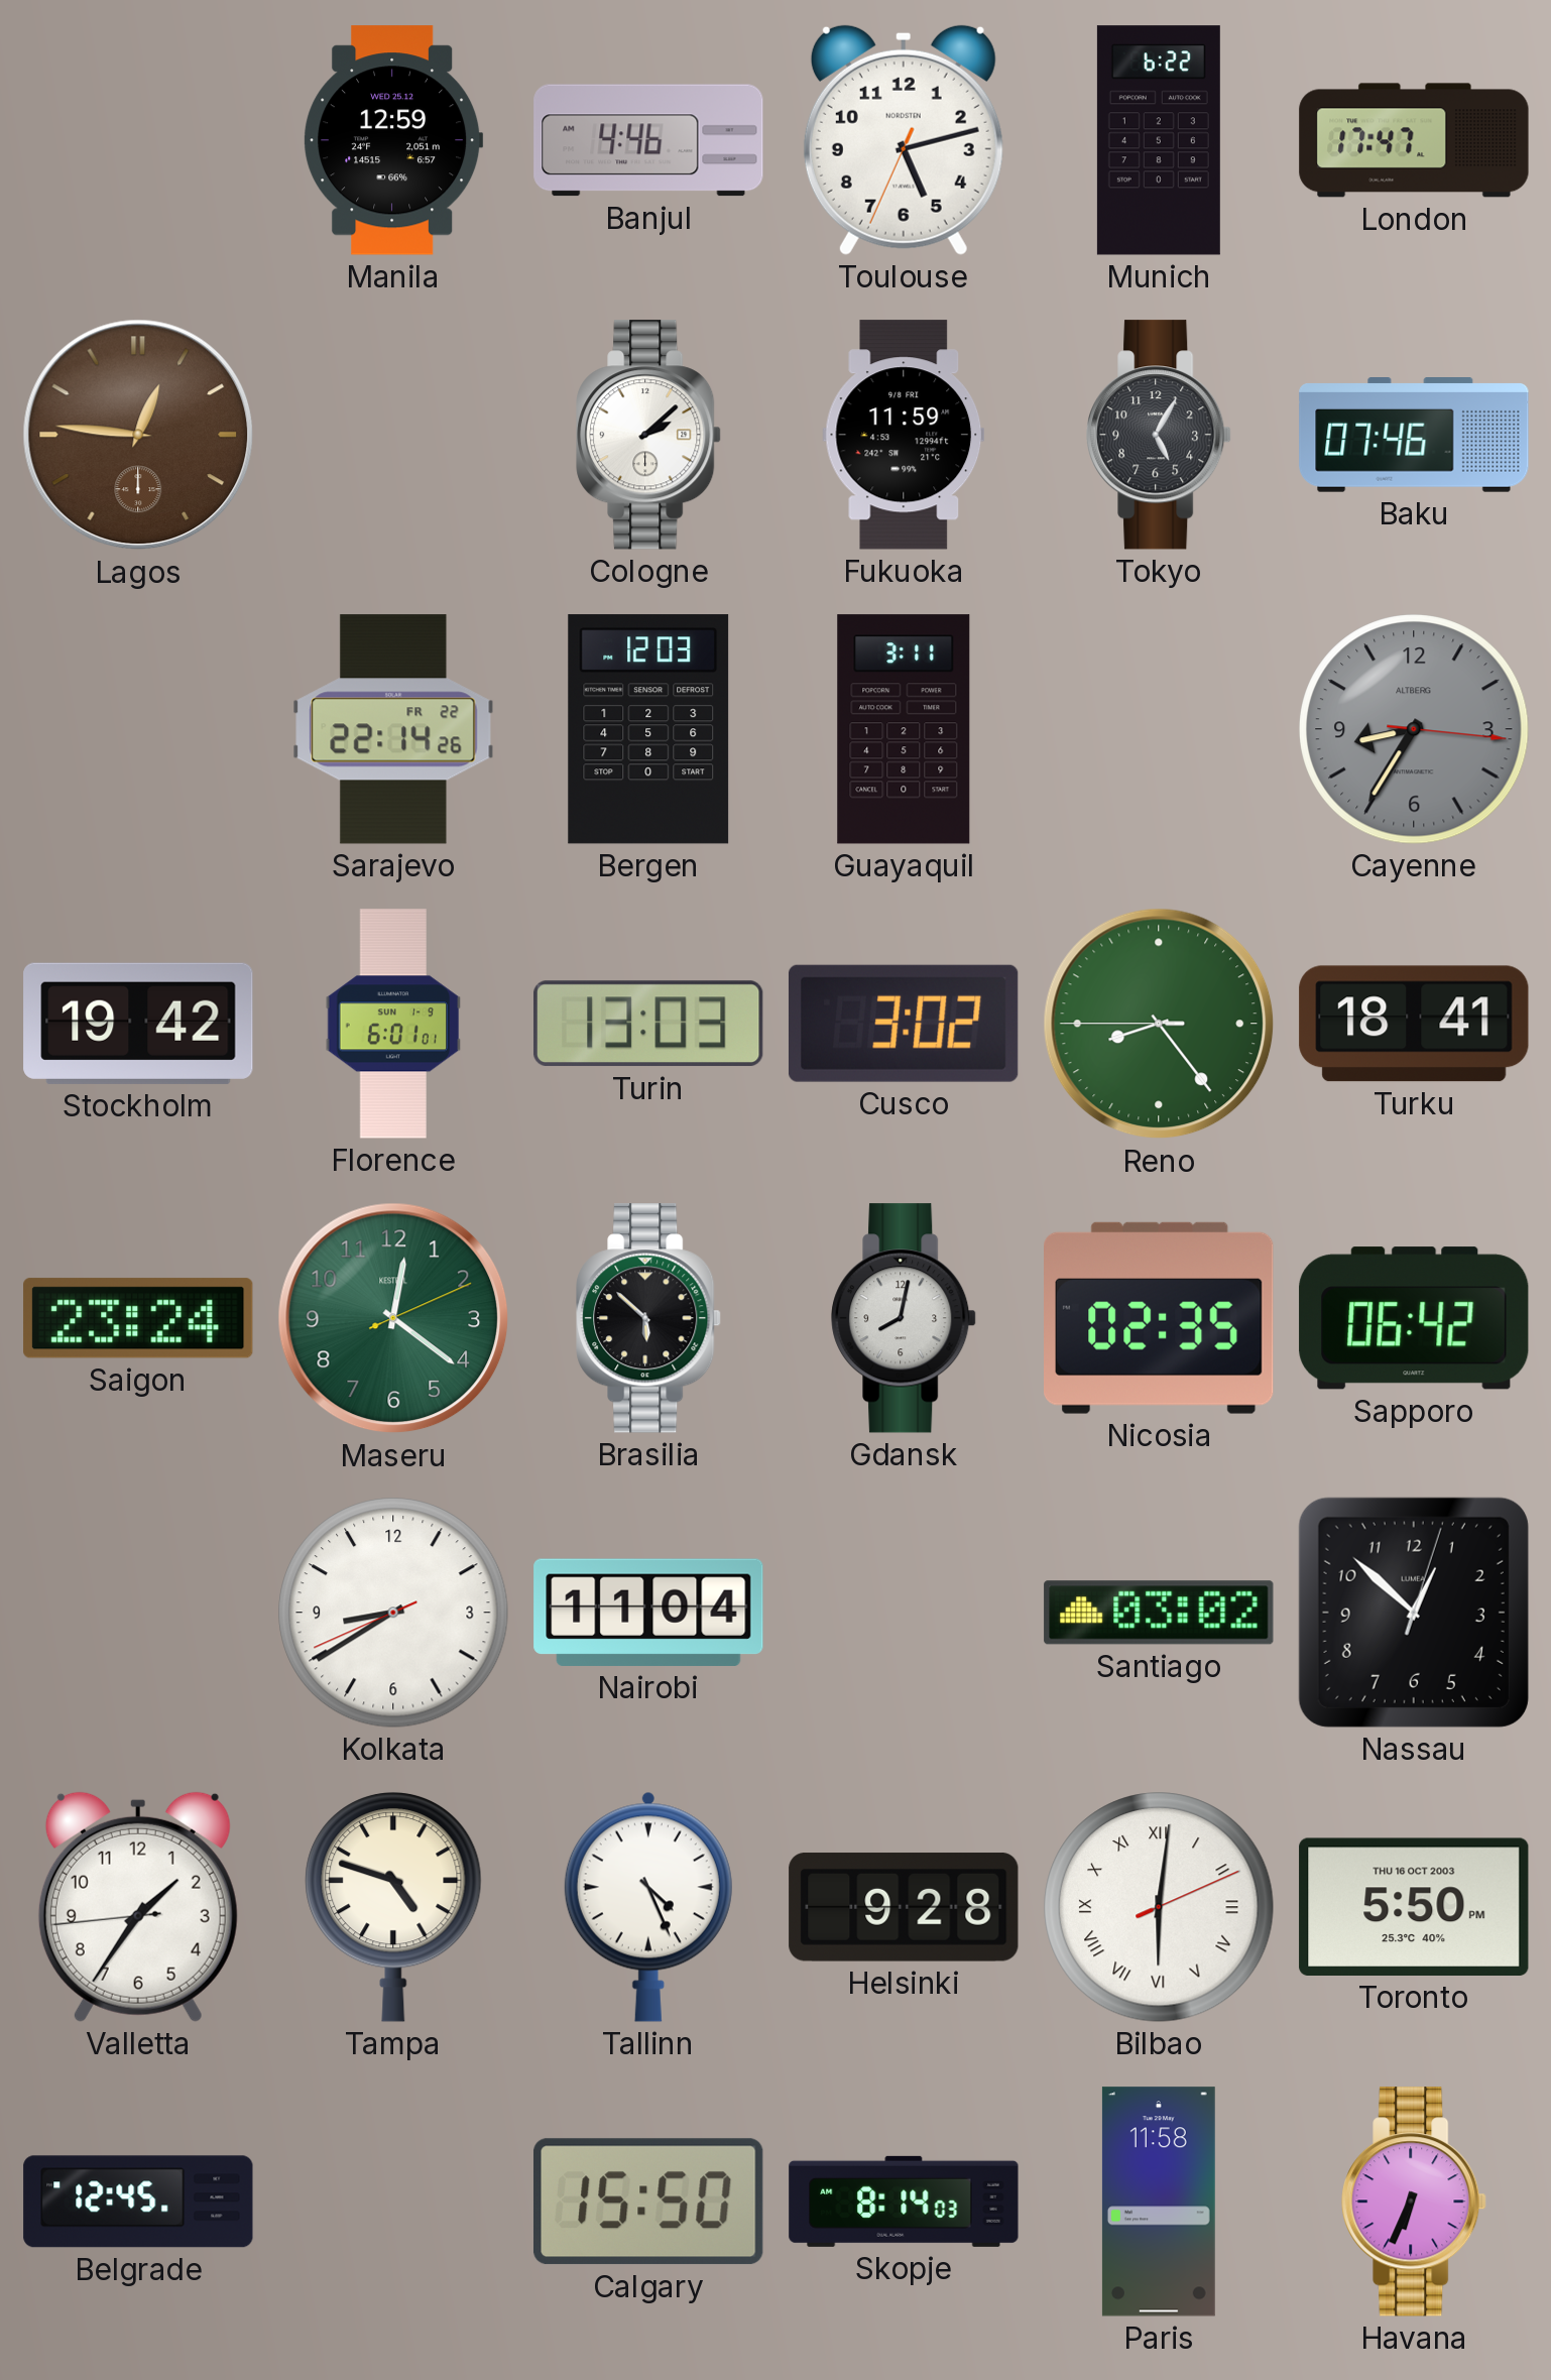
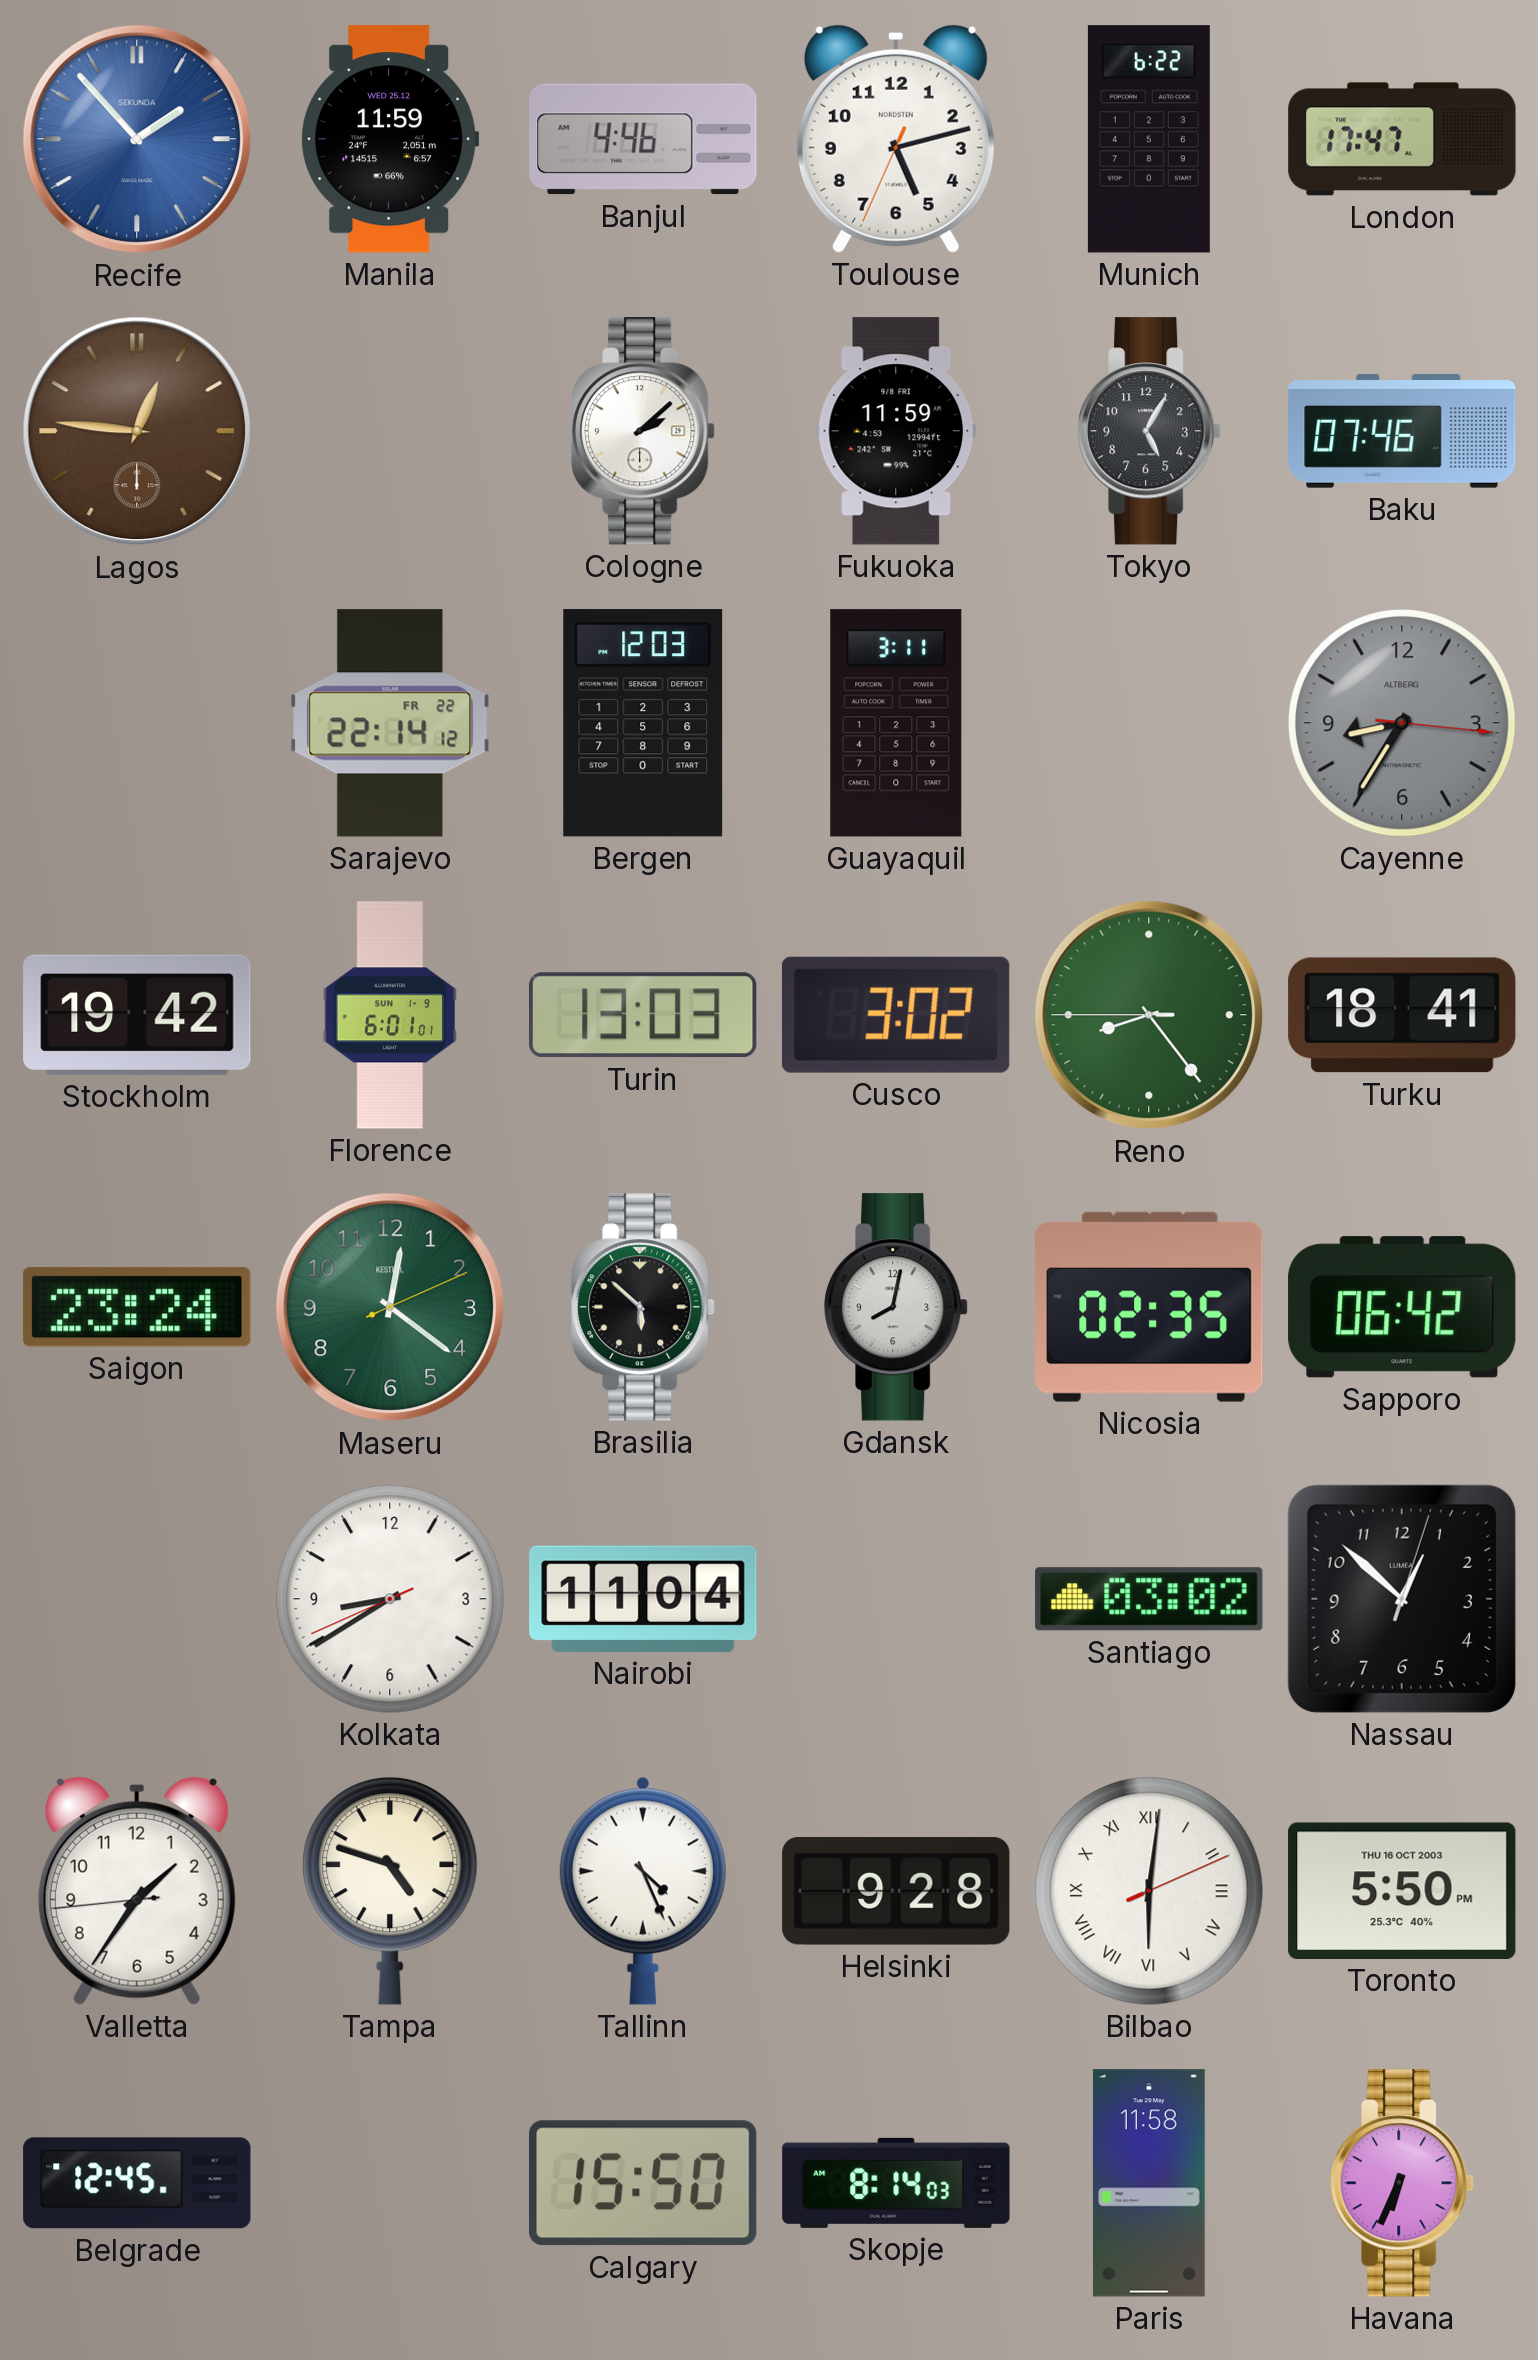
Recife: none -> 1:53
Manila: 12:59 -> 11:59
Sarajevo: 22:14:26 -> 22:14:12
